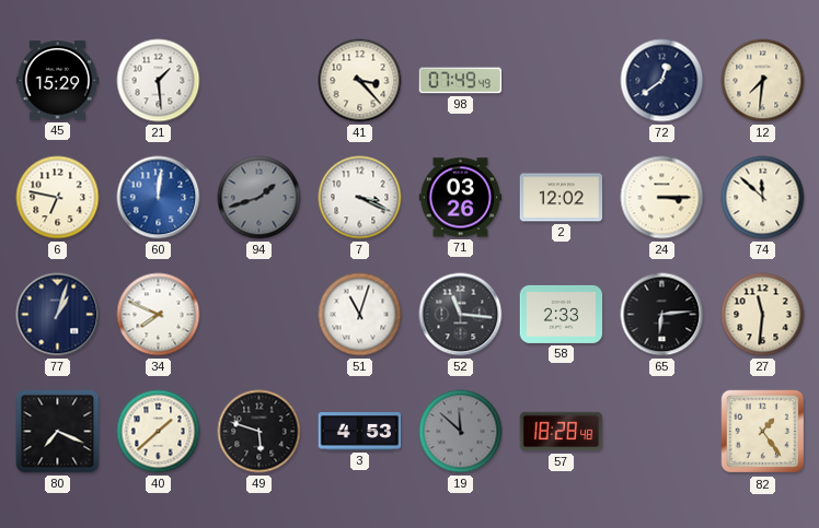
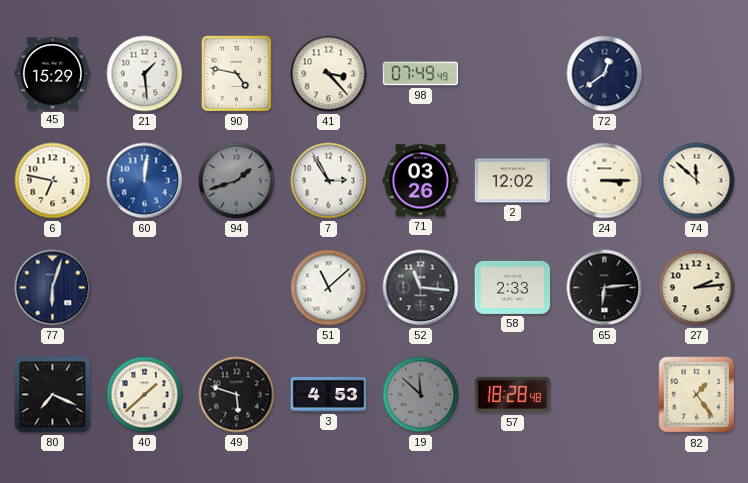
90: none -> 4:47
12: 7:31 -> none
7: 3:19 -> 2:55
77: 1:03 -> 6:03
34: 7:49 -> none
51: 11:03 -> 11:08
27: 11:31 -> 2:14
